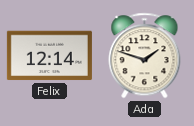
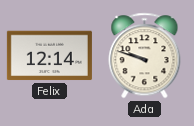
Ada: 1:48 -> 9:48
